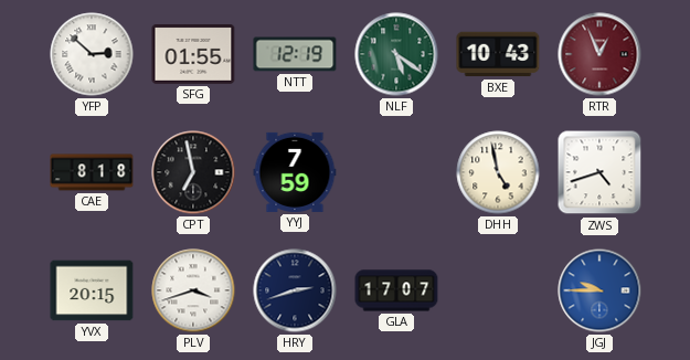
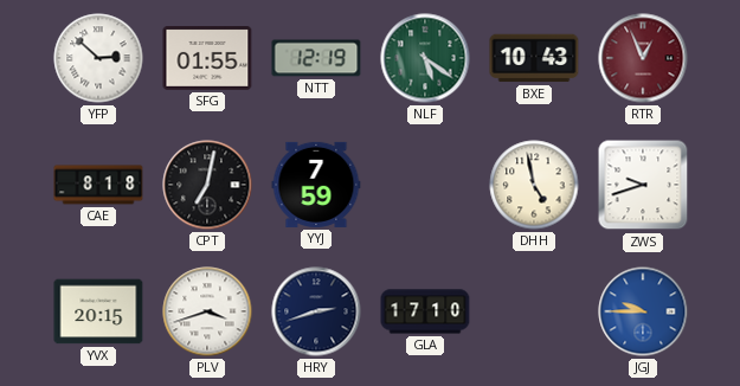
CPT: 6:58 -> 7:02
ZWS: 4:42 -> 9:42
GLA: 17:07 -> 17:10
